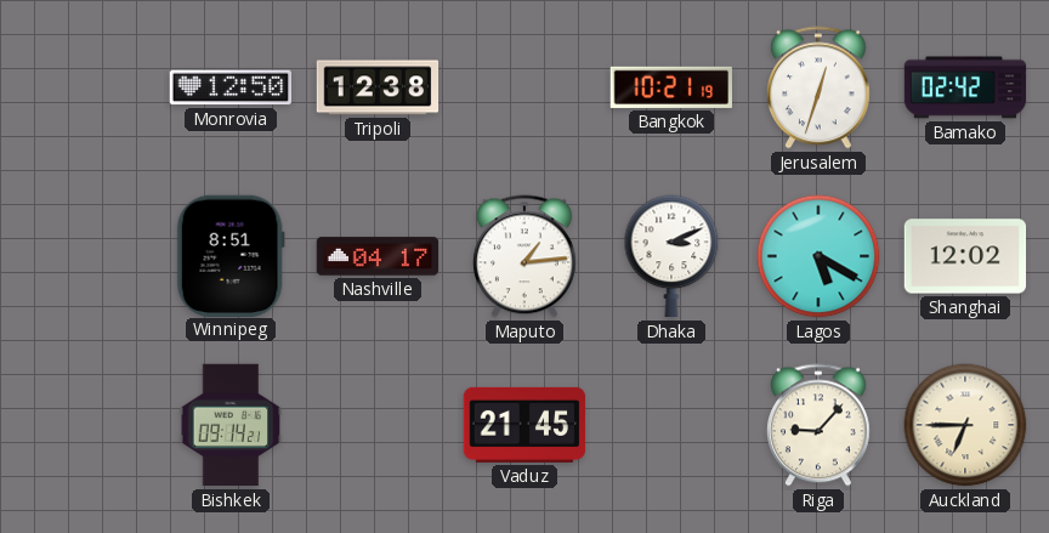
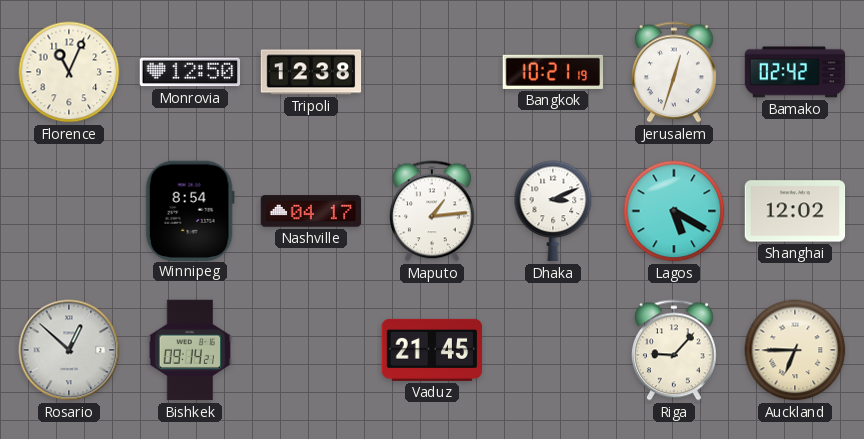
Florence: none -> 11:04
Winnipeg: 8:51 -> 8:54
Rosario: none -> 12:52
